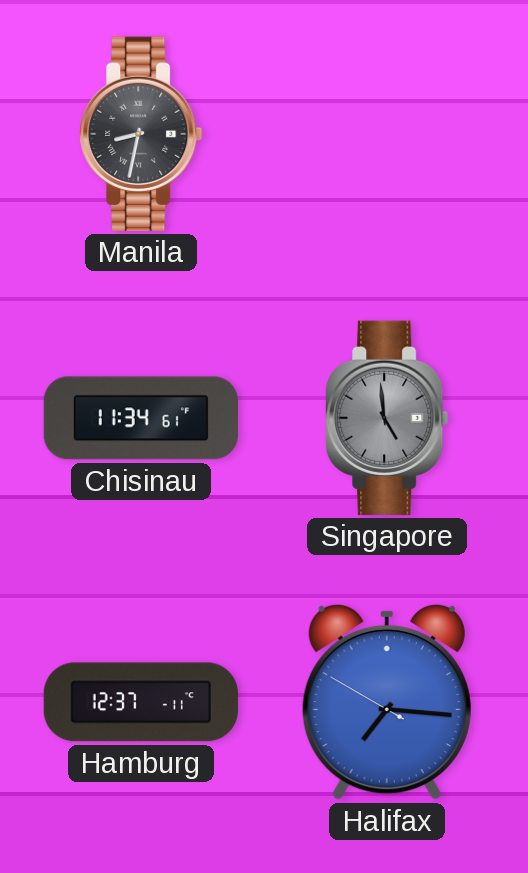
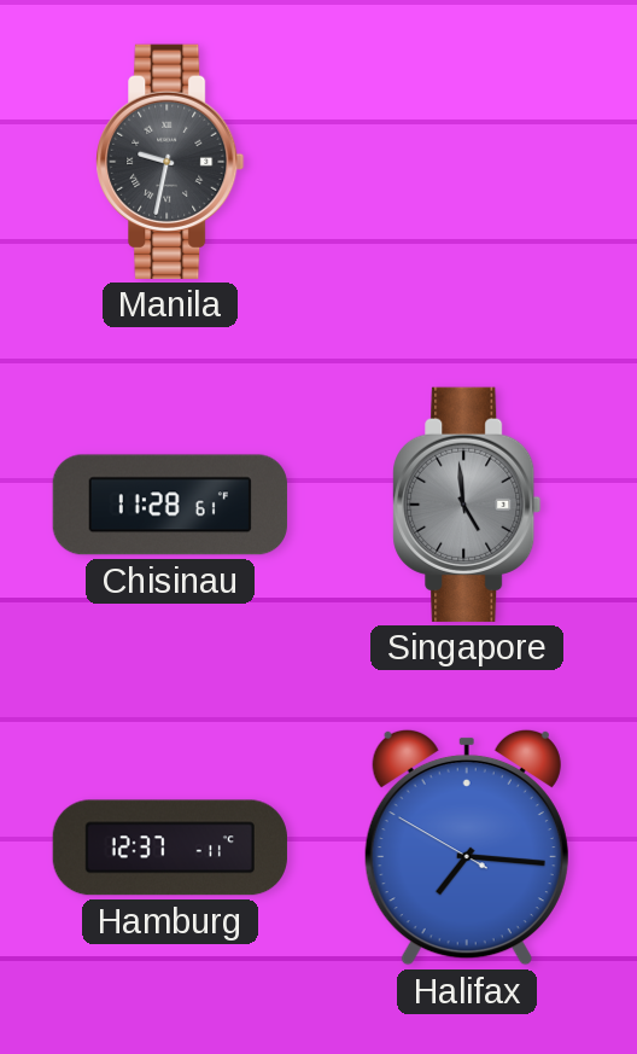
Manila: 8:32 -> 9:32
Chisinau: 11:34 -> 11:28
